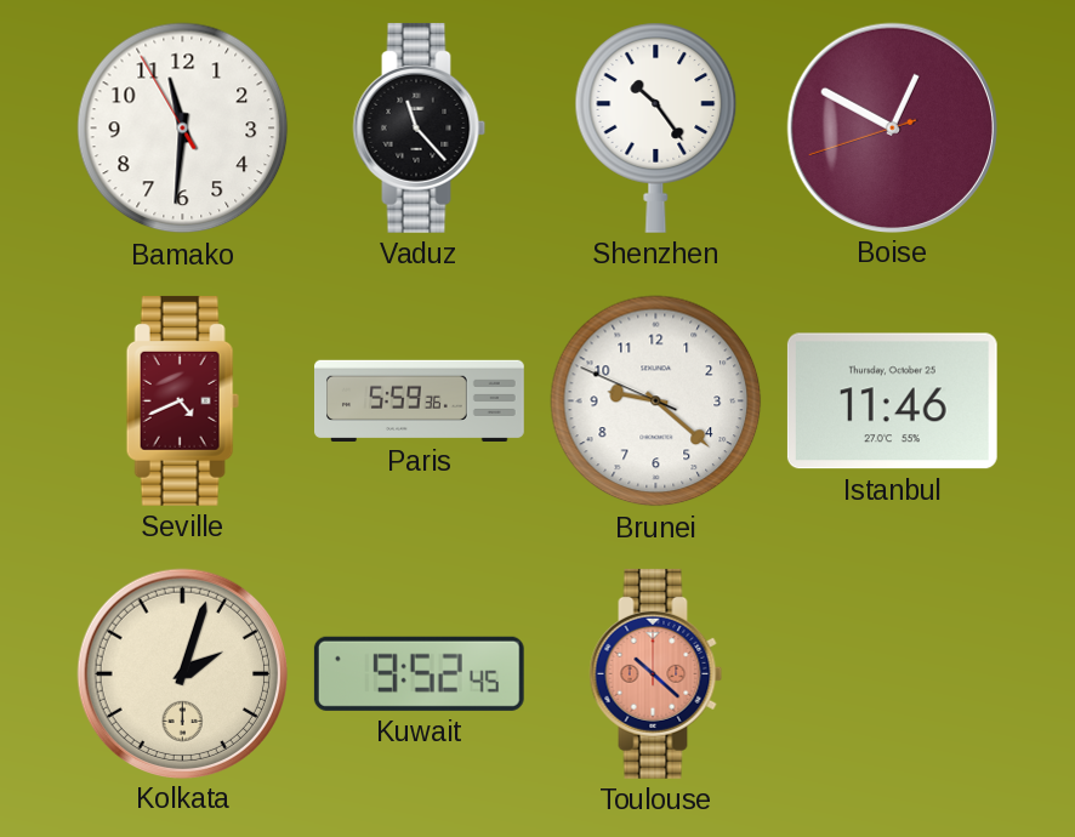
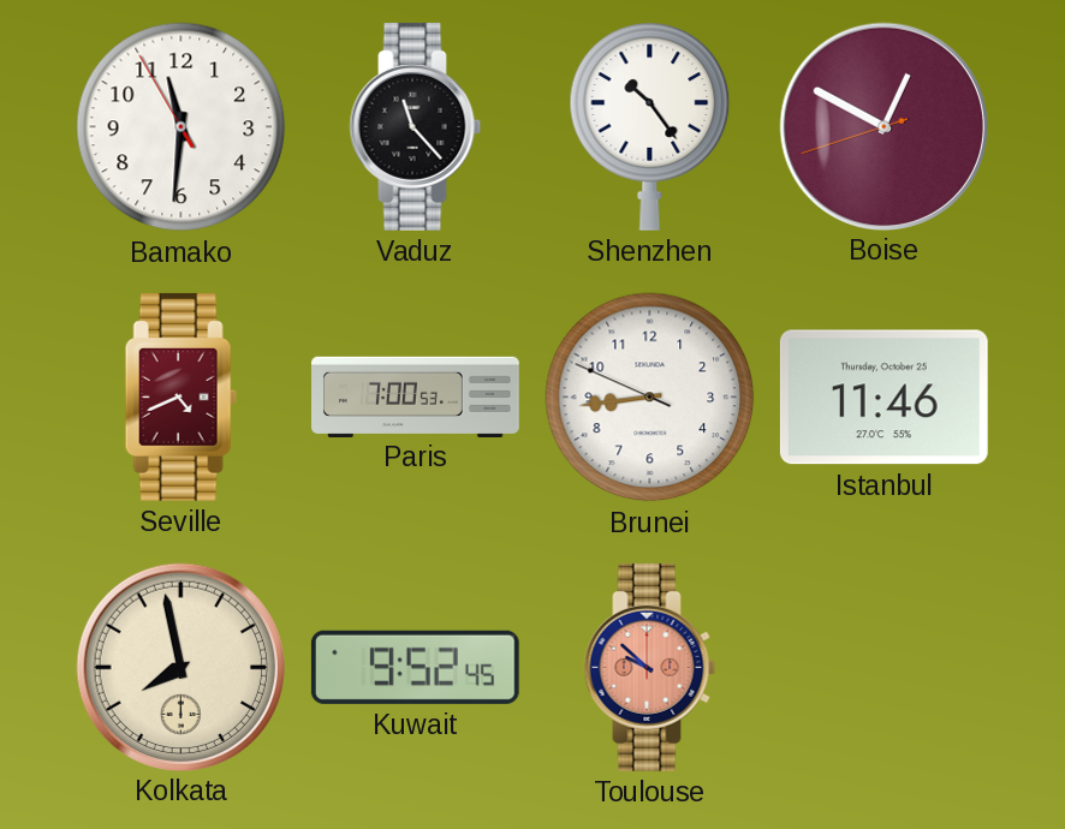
Paris: 5:59 -> 7:00
Brunei: 9:21 -> 8:43
Kolkata: 2:03 -> 7:58
Toulouse: 10:22 -> 9:52
